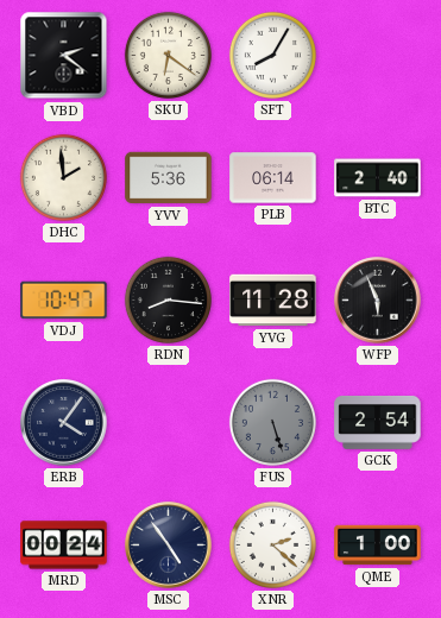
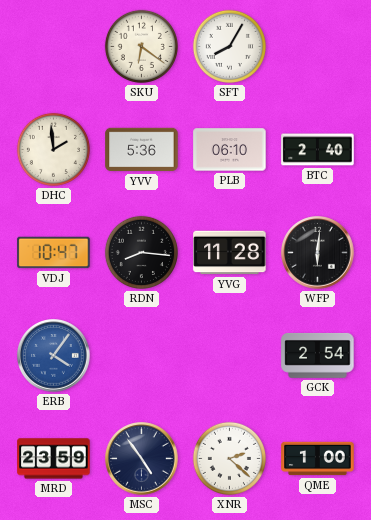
VBD: 2:21 -> none
PLB: 06:14 -> 06:10
WFP: 5:56 -> 6:01
ERB dial: navy -> blue
FUS: 5:27 -> none
MRD: 00:24 -> 23:59
